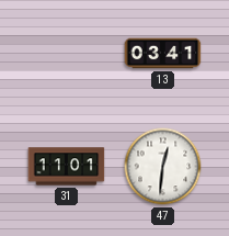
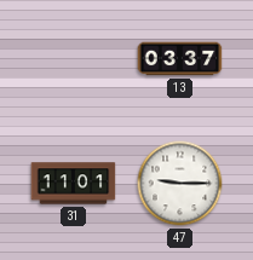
13: 03:41 -> 03:37
47: 12:31 -> 9:15
